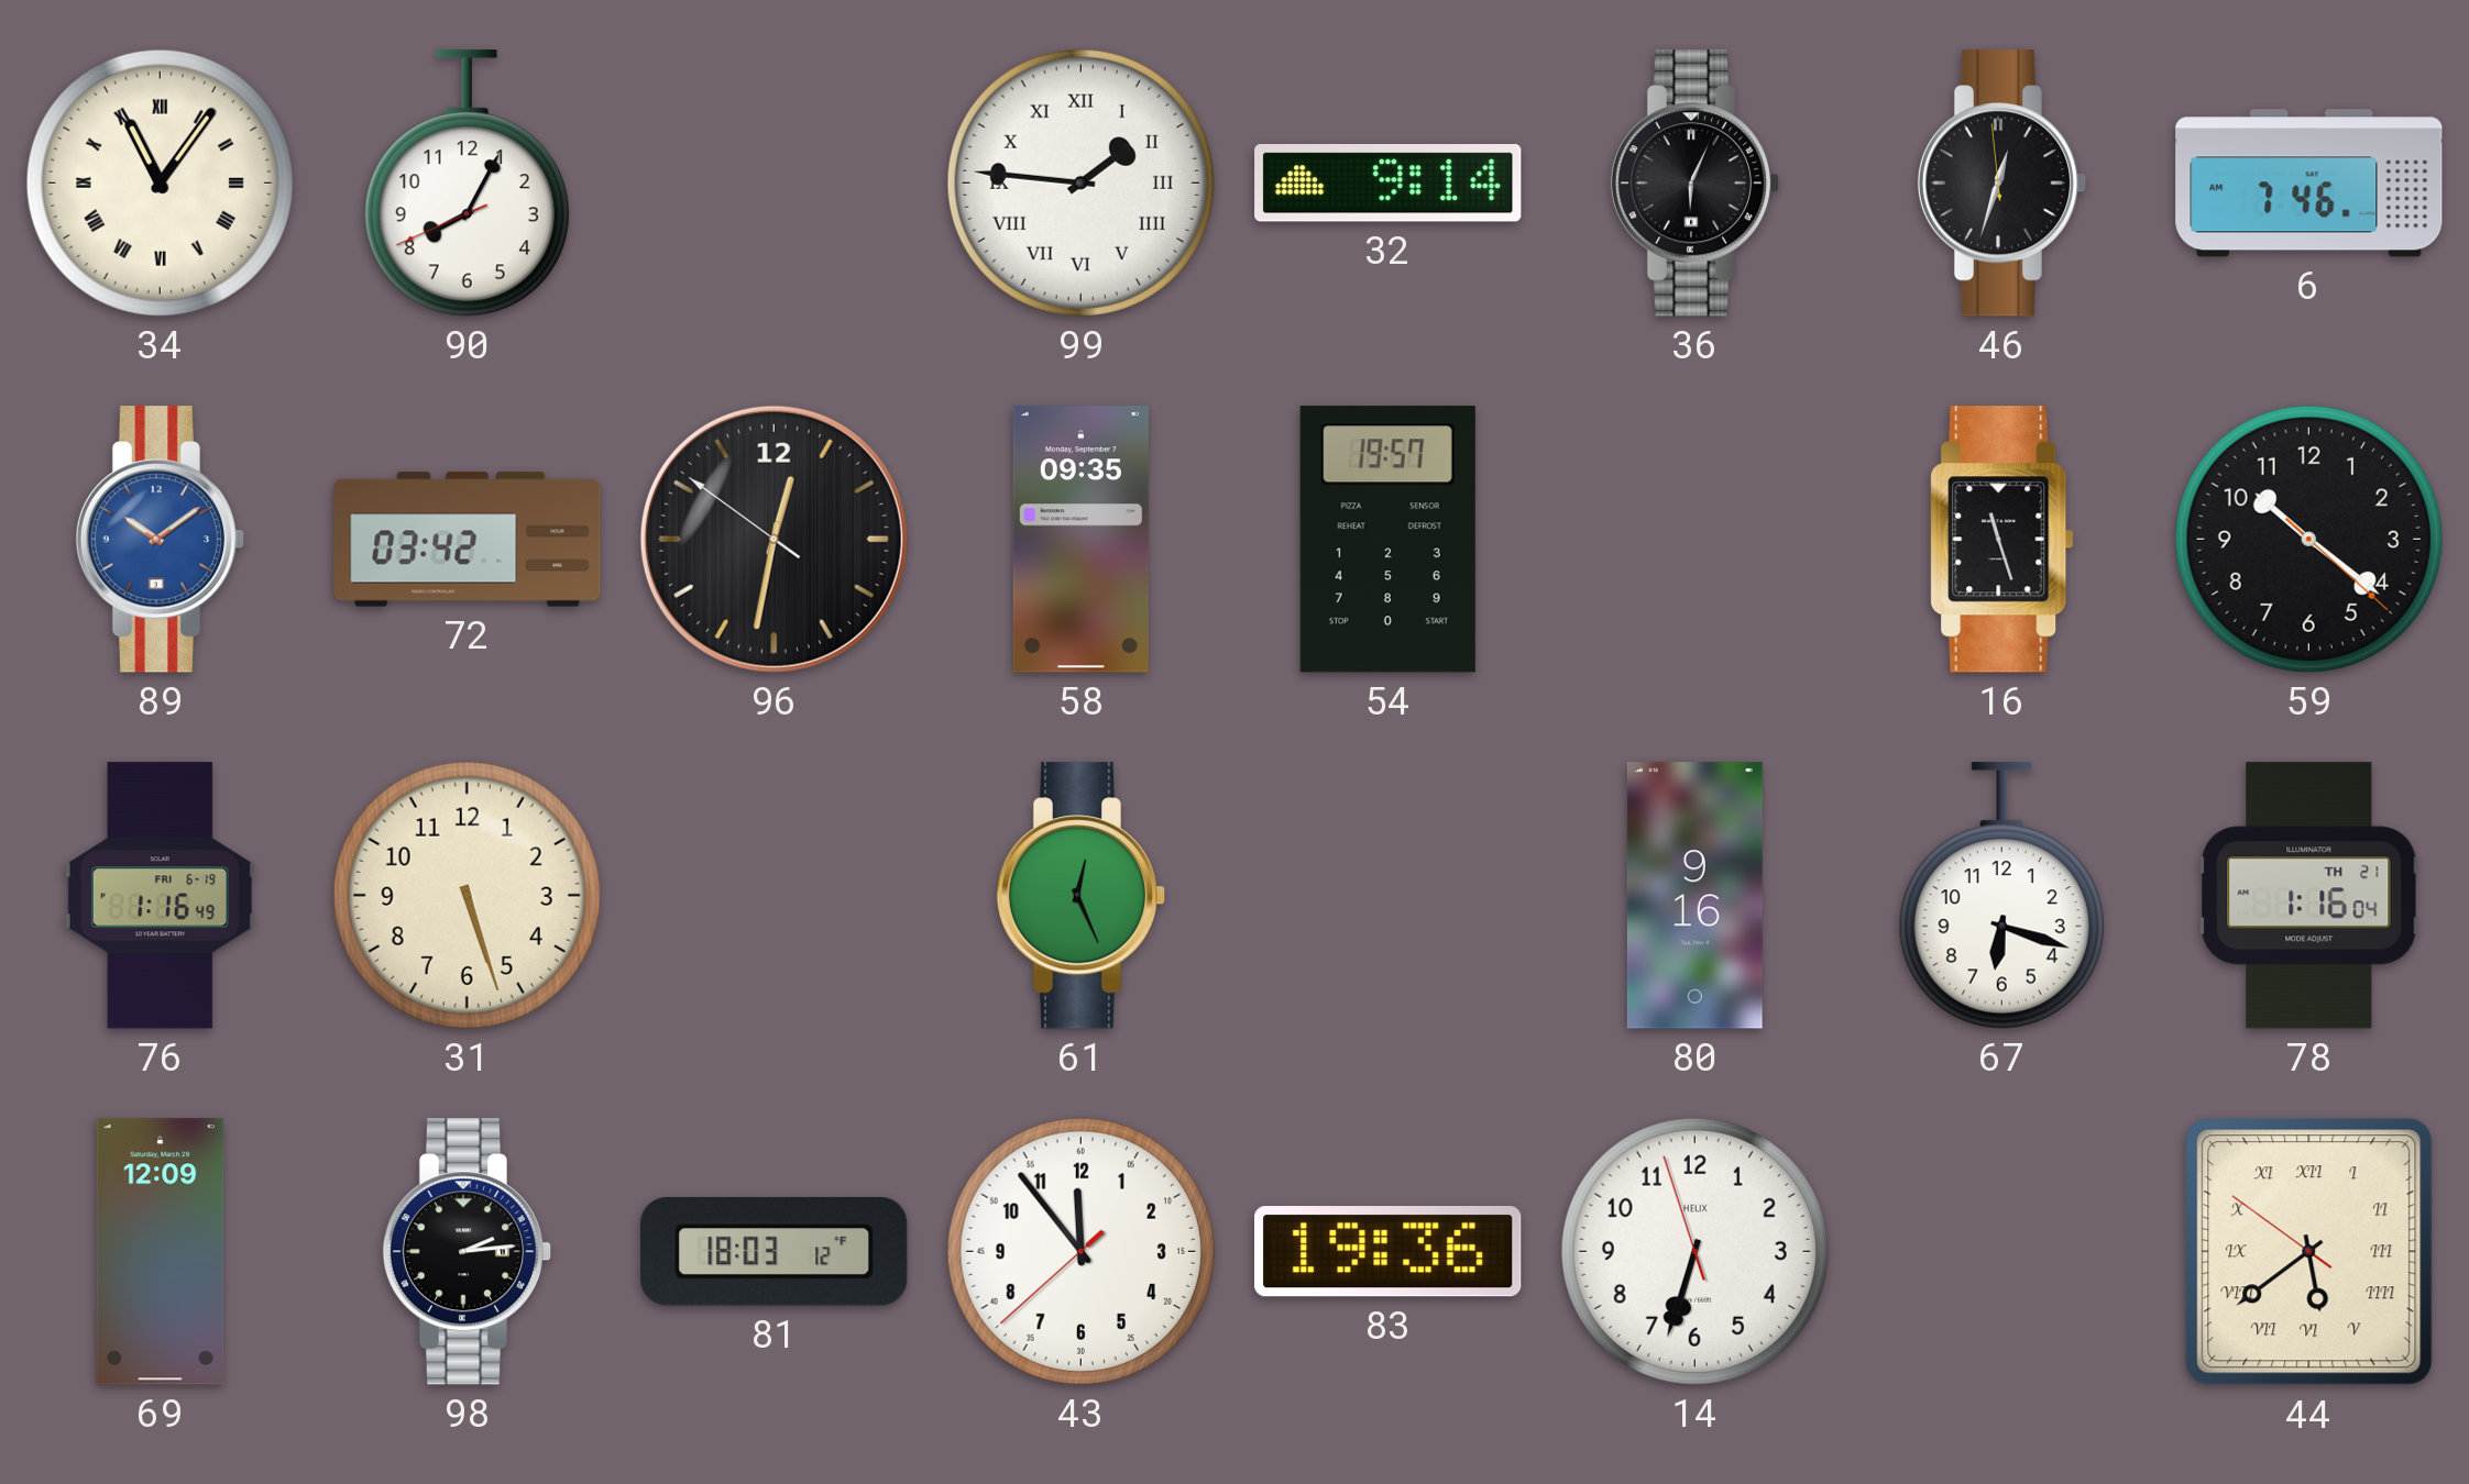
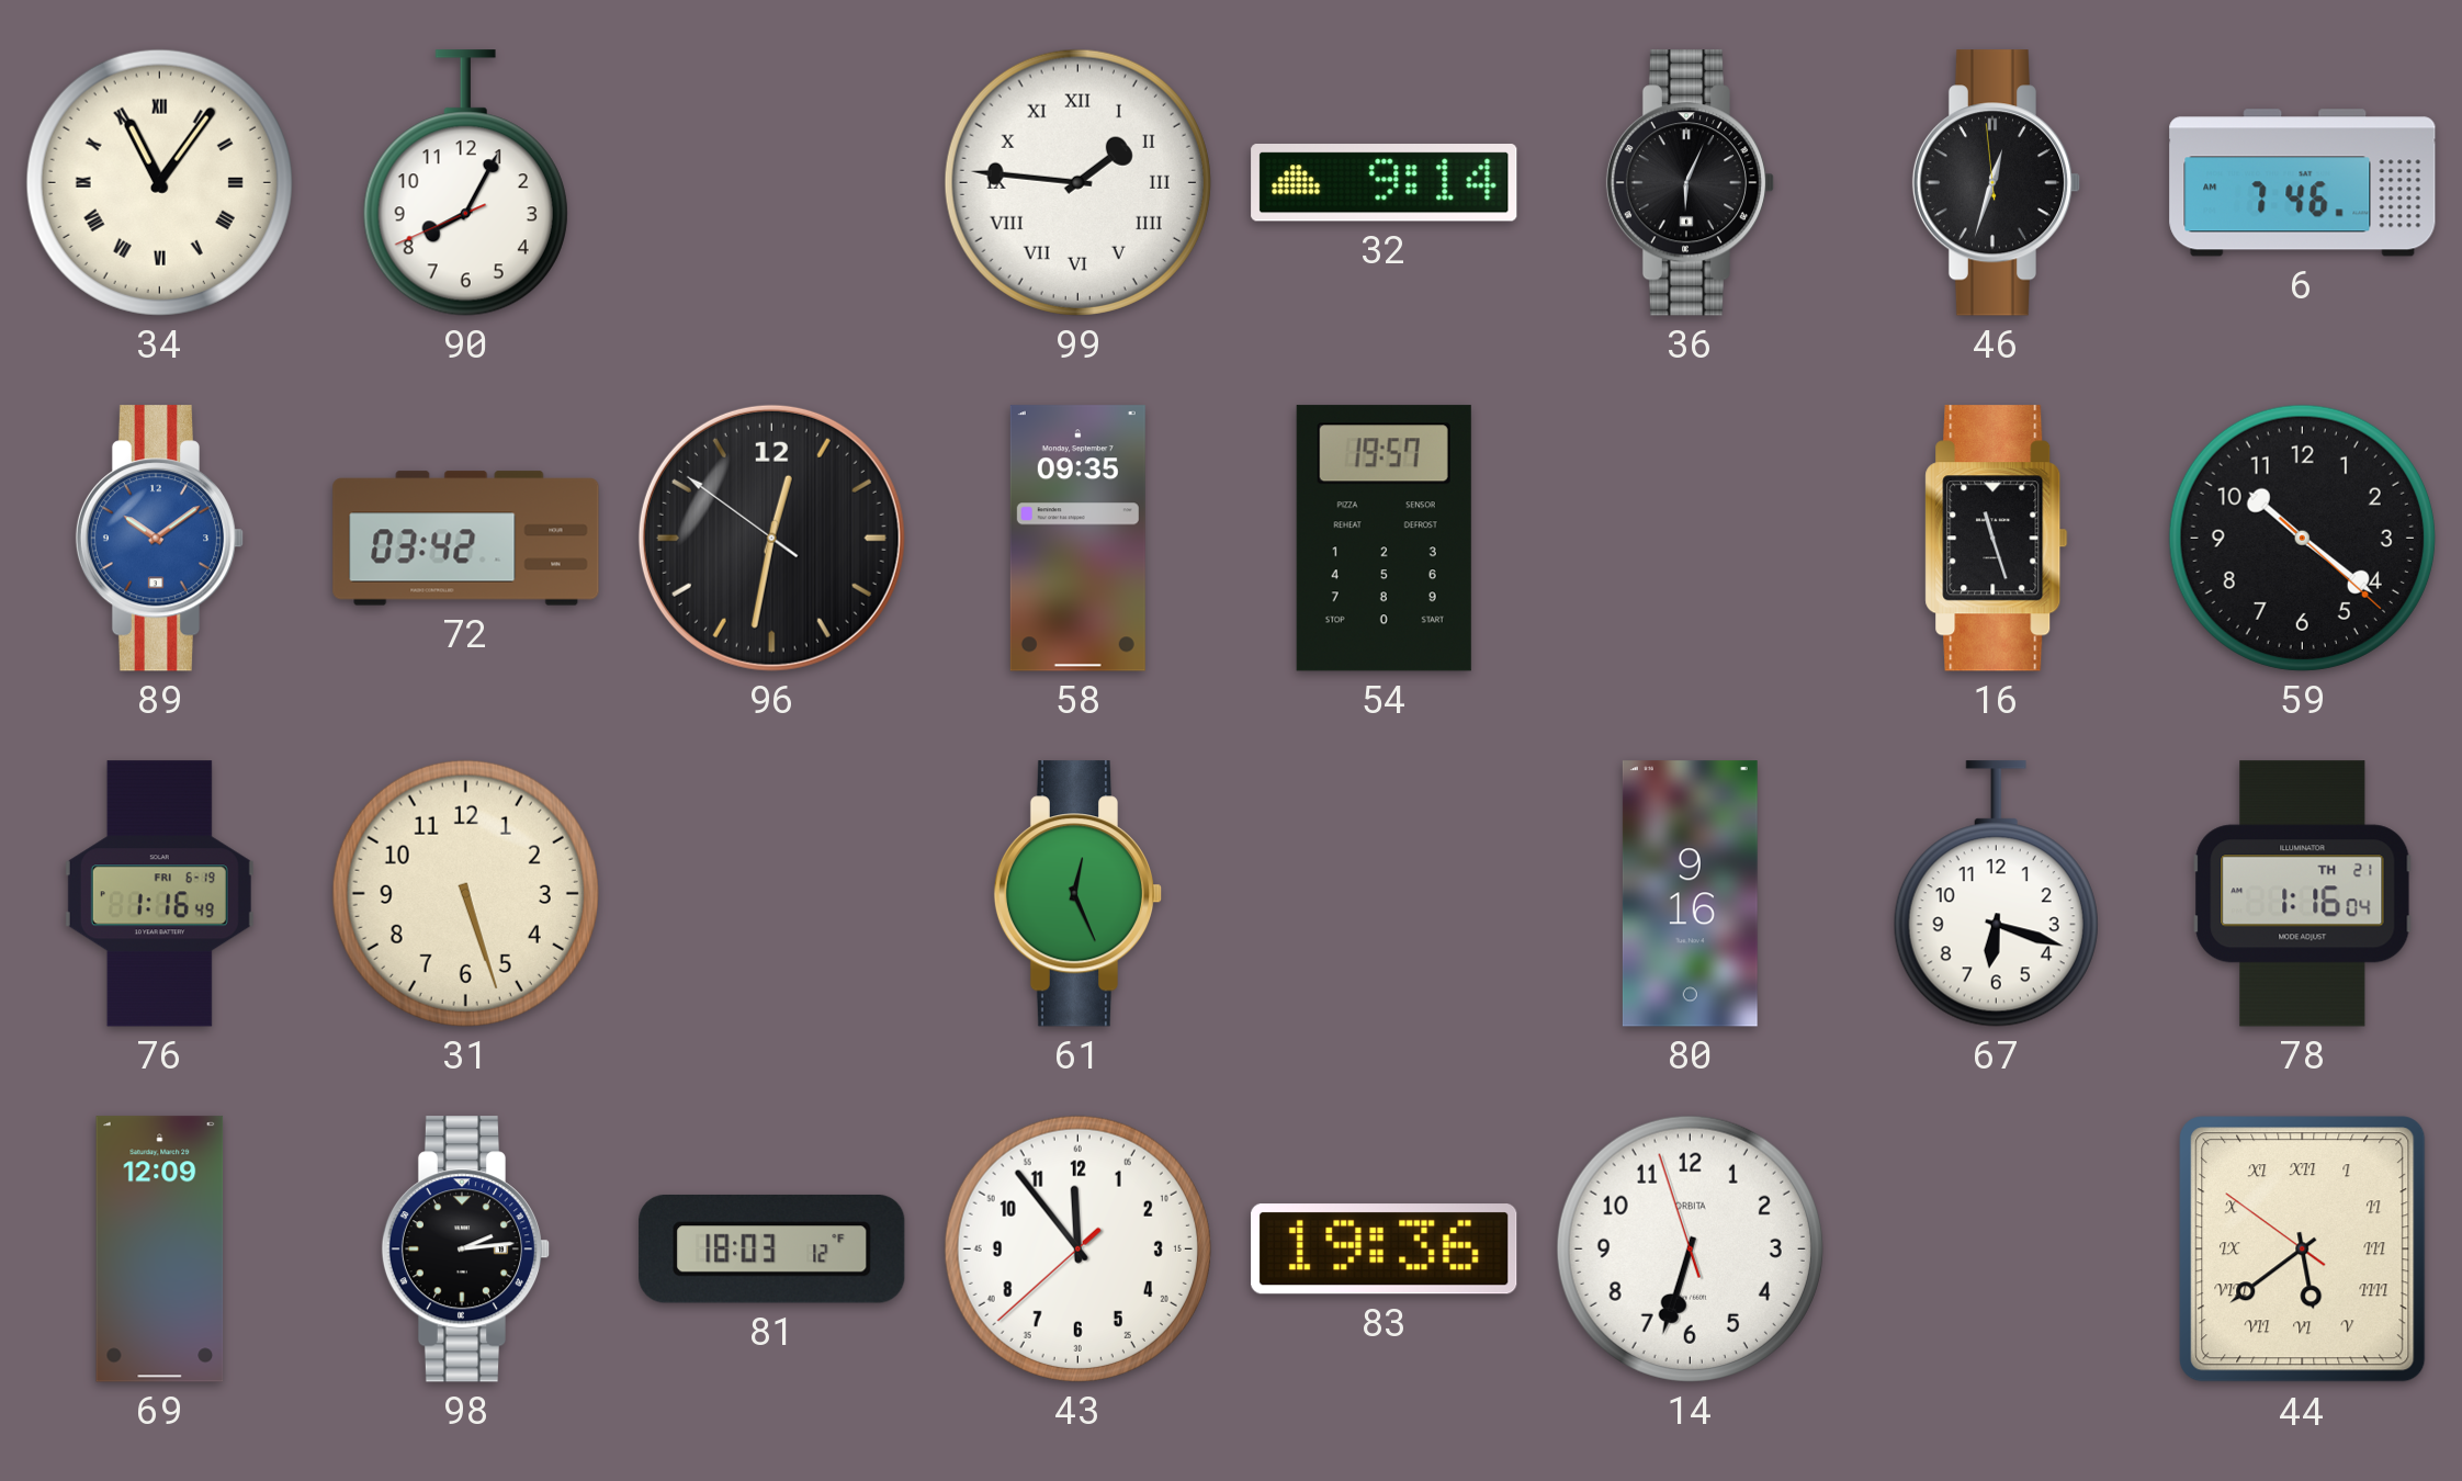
14 brand: HELIX -> ORBITA
